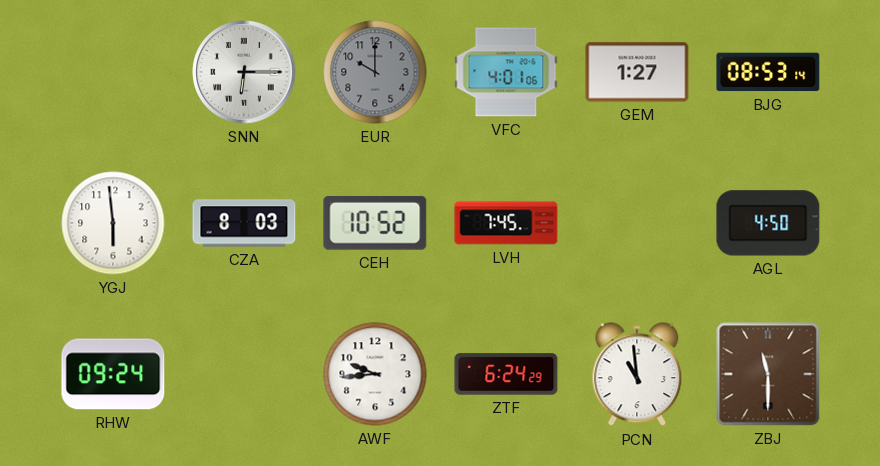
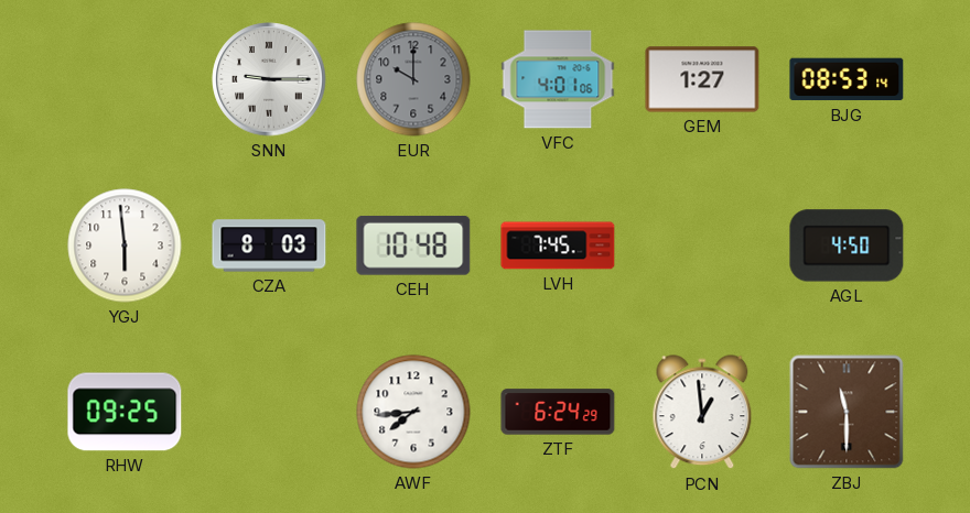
SNN: 6:15 -> 9:15
CEH: 10:52 -> 10:48
RHW: 09:24 -> 09:25
AWF: 9:44 -> 7:44
PCN: 10:59 -> 12:59
